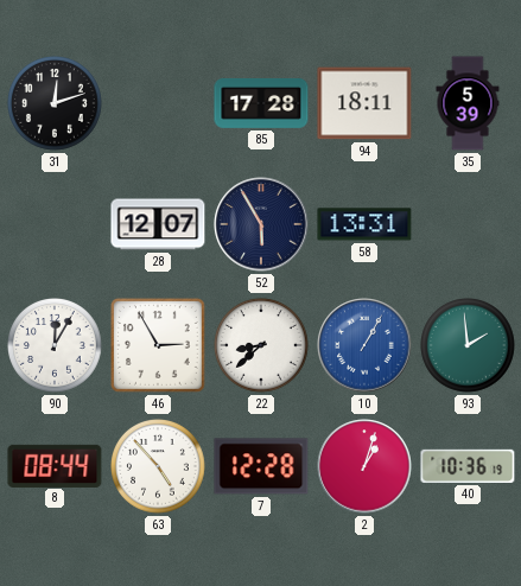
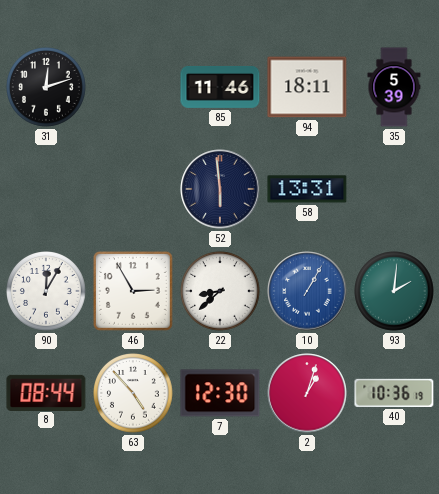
85: 17:28 -> 11:46
28: 12:07 -> none
52: 5:55 -> 5:59
93: 1:59 -> 2:01
7: 12:28 -> 12:30
